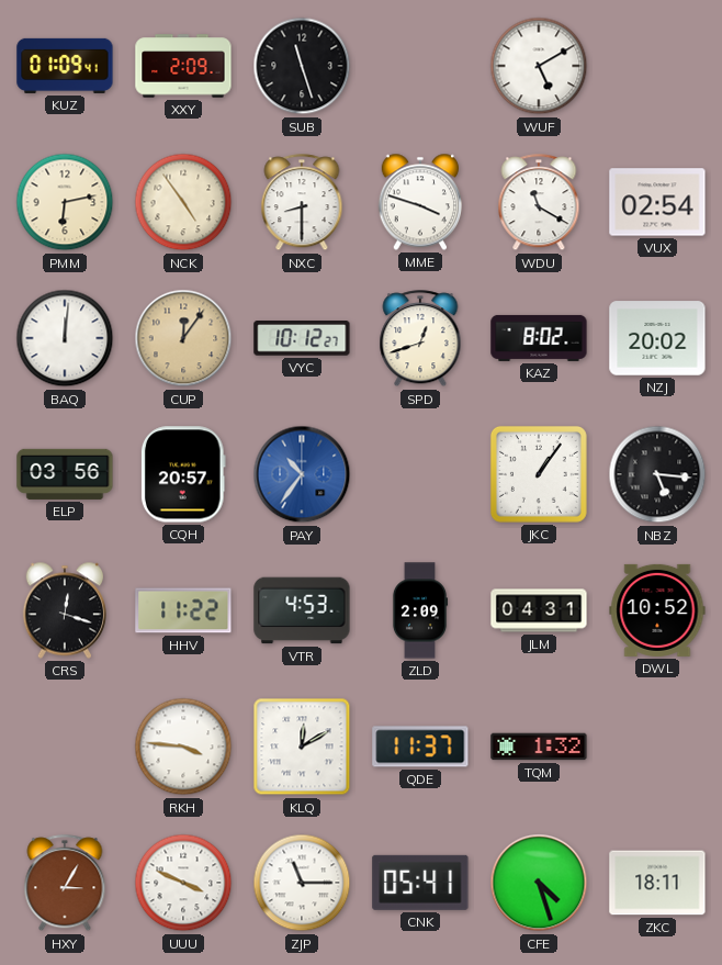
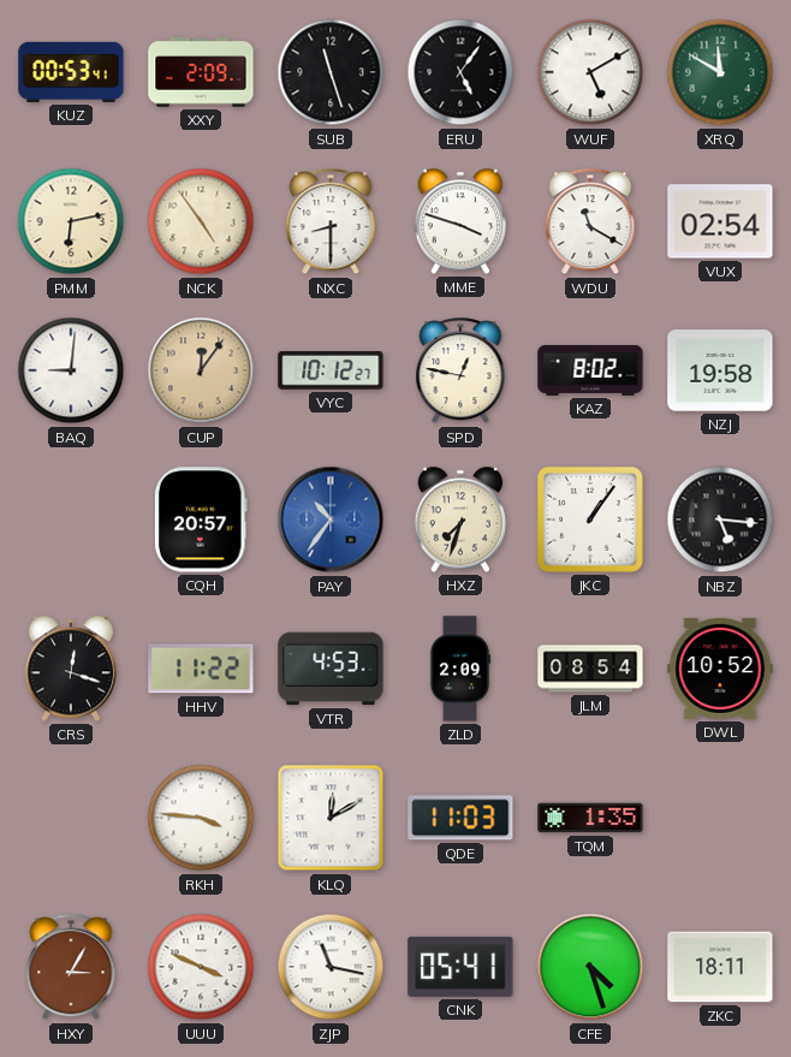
KUZ: 01:09 -> 00:53
ERU: none -> 5:06
XRQ: none -> 11:50
BAQ: 12:01 -> 9:01
SPD: 12:42 -> 12:47
NZJ: 20:02 -> 19:58
ELP: 03:56 -> none
HXZ: none -> 7:33
JLM: 04:31 -> 08:54
QDE: 11:37 -> 11:03
TQM: 1:32 -> 1:35
ZJP: 11:15 -> 11:17
